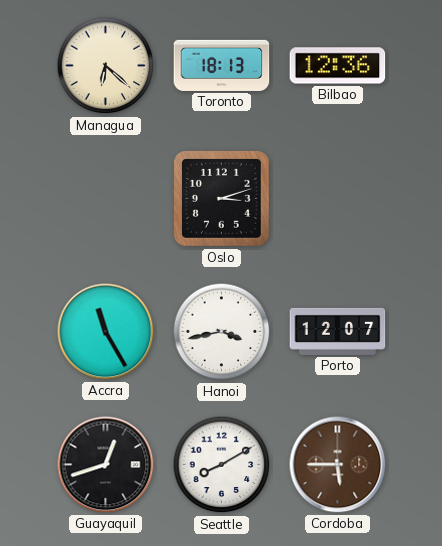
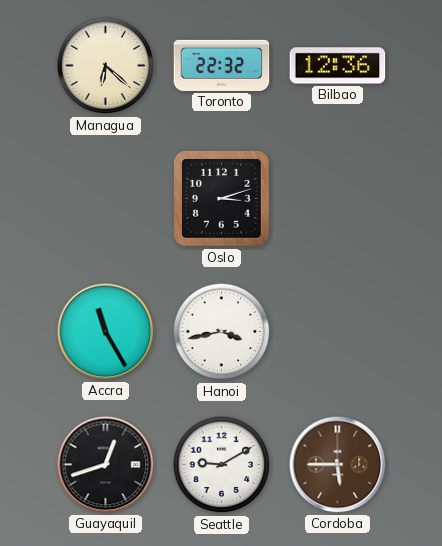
Toronto: 18:13 -> 22:32
Porto: 12:07 -> none
Seattle: 8:10 -> 9:10
